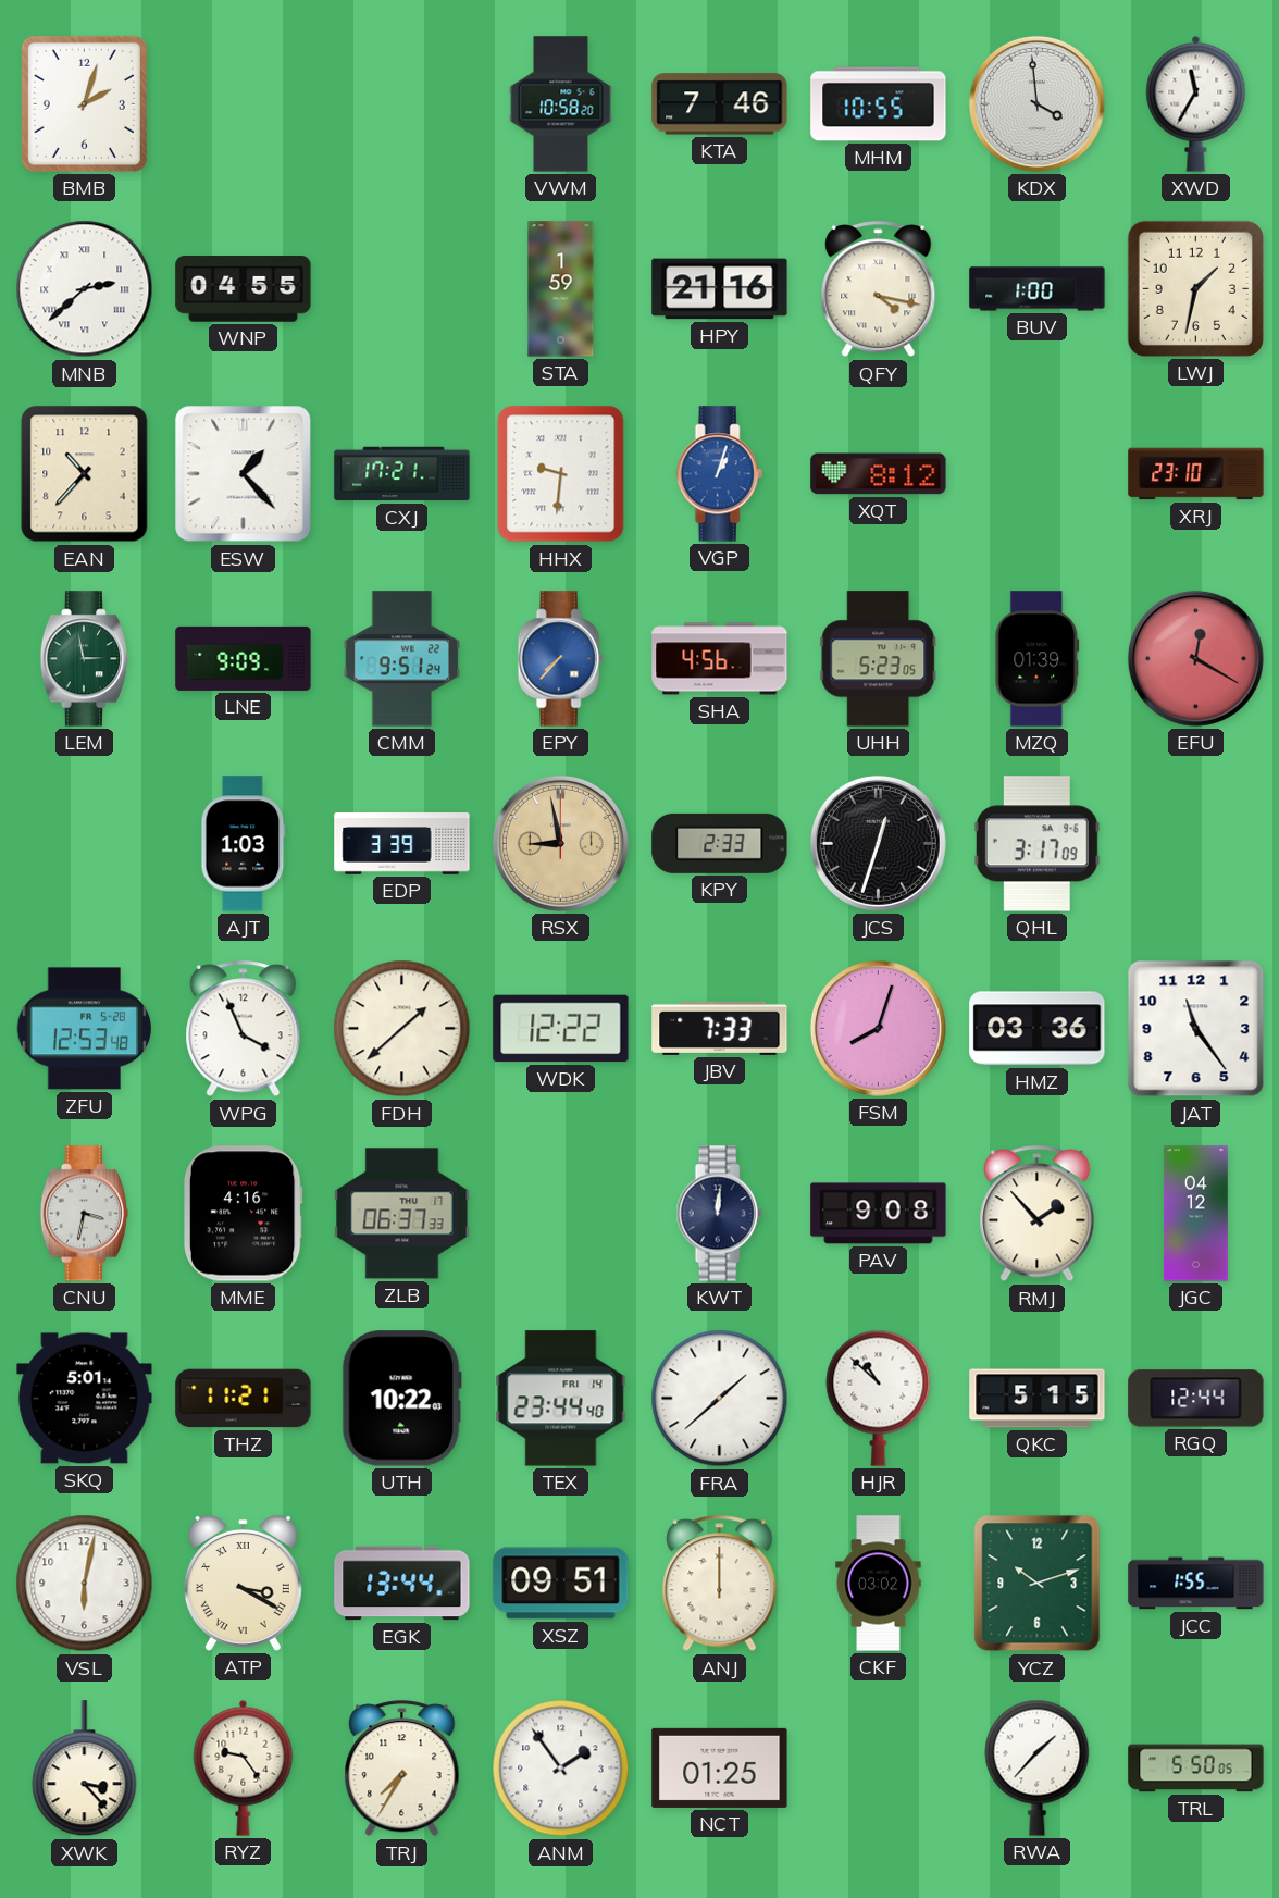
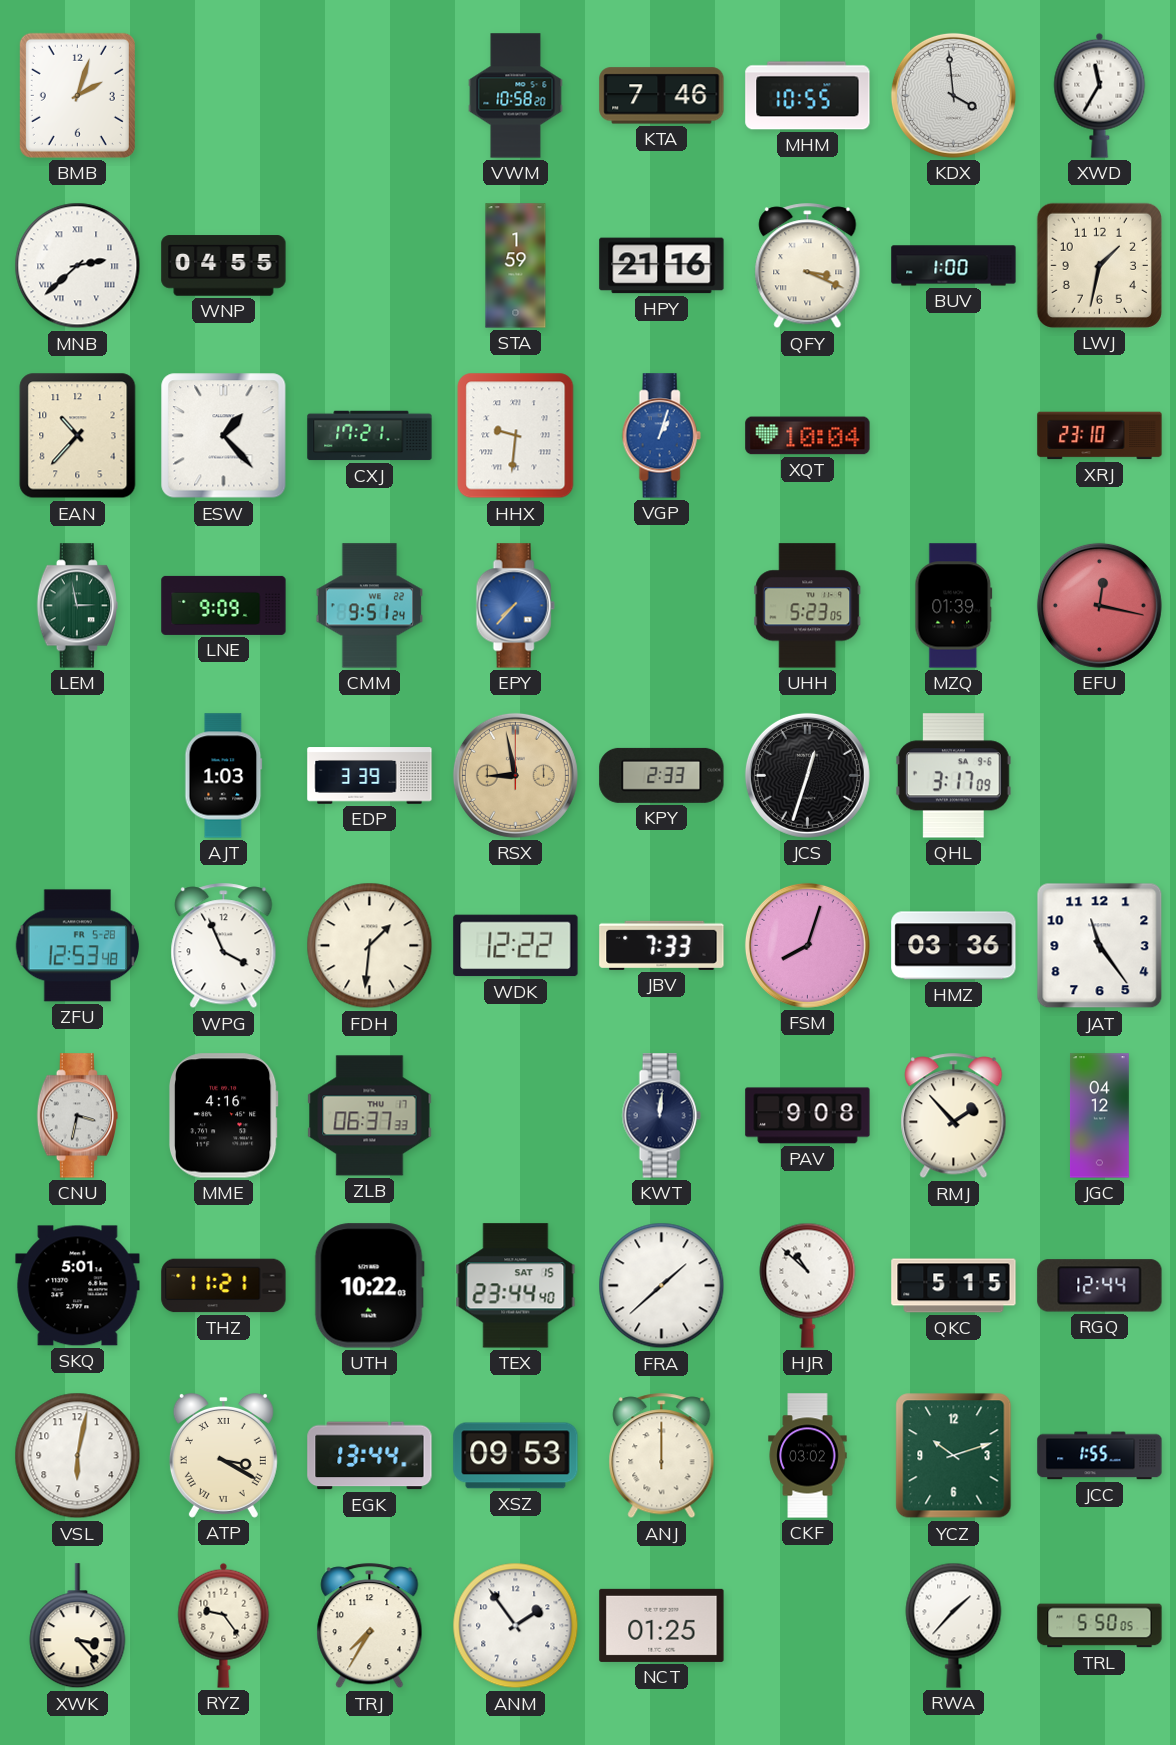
QFY: 4:17 -> 3:19
XQT: 8:12 -> 10:04
SHA: 4:56 -> none
EFU: 12:20 -> 12:17
FDH: 1:38 -> 1:31
TEX date: FRI 14 -> SAT 15
XSZ: 09:51 -> 09:53
